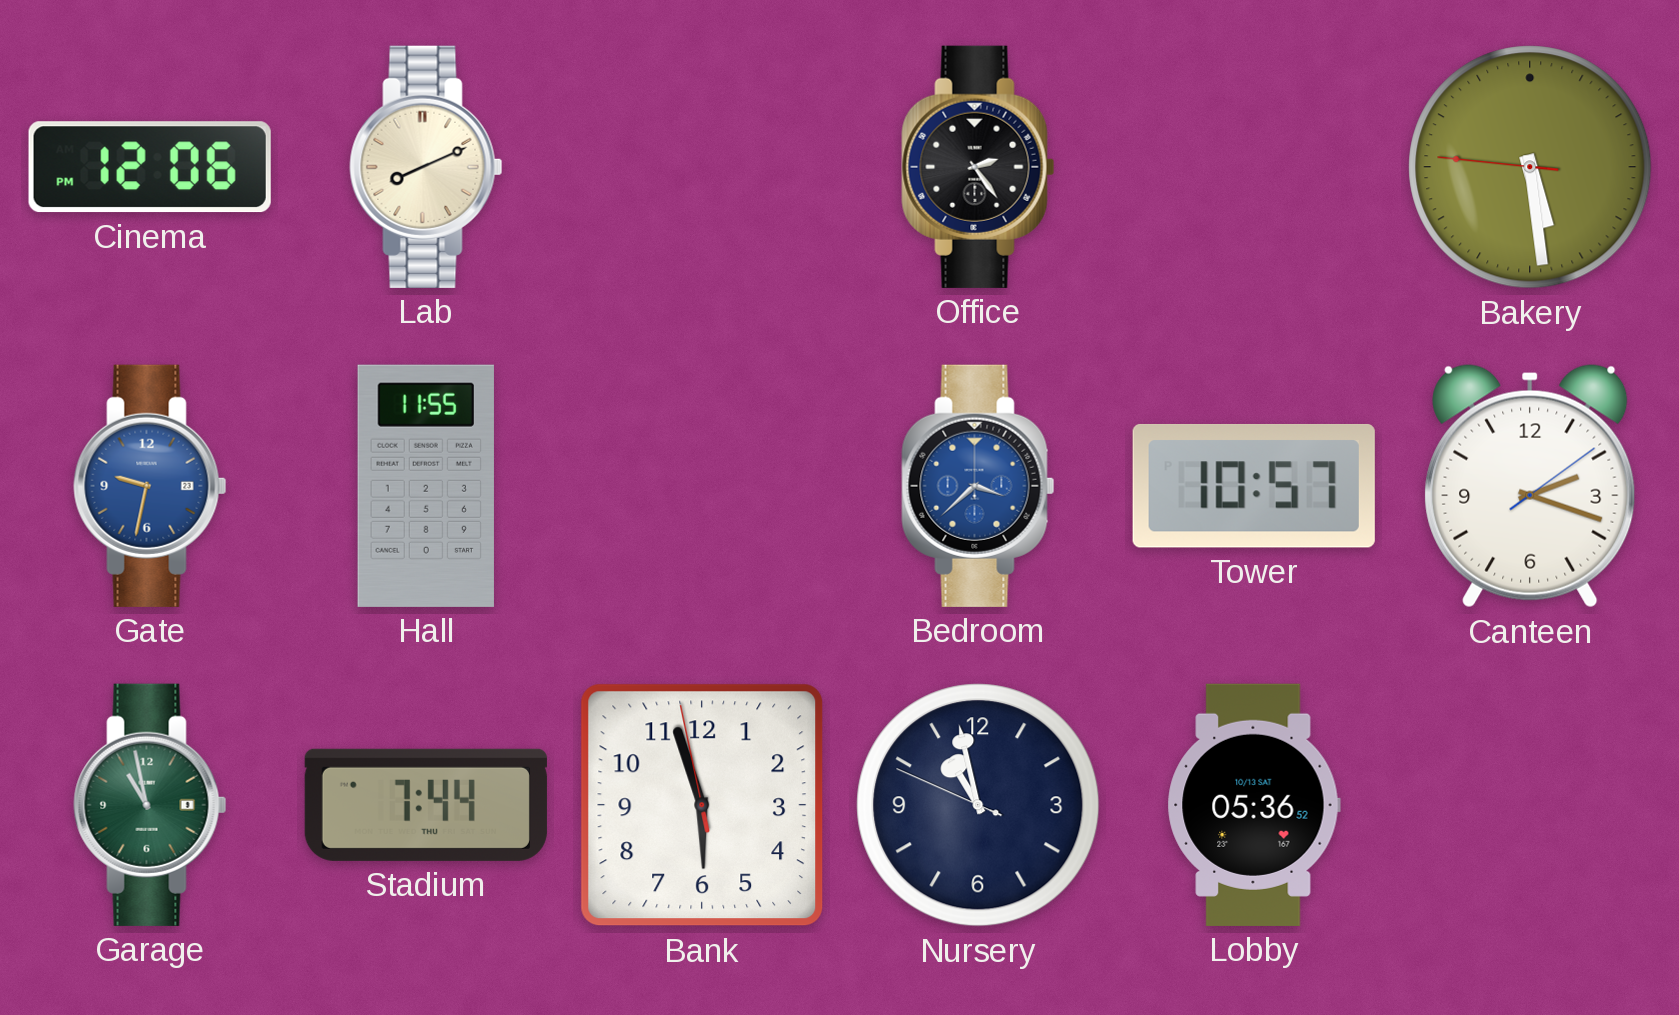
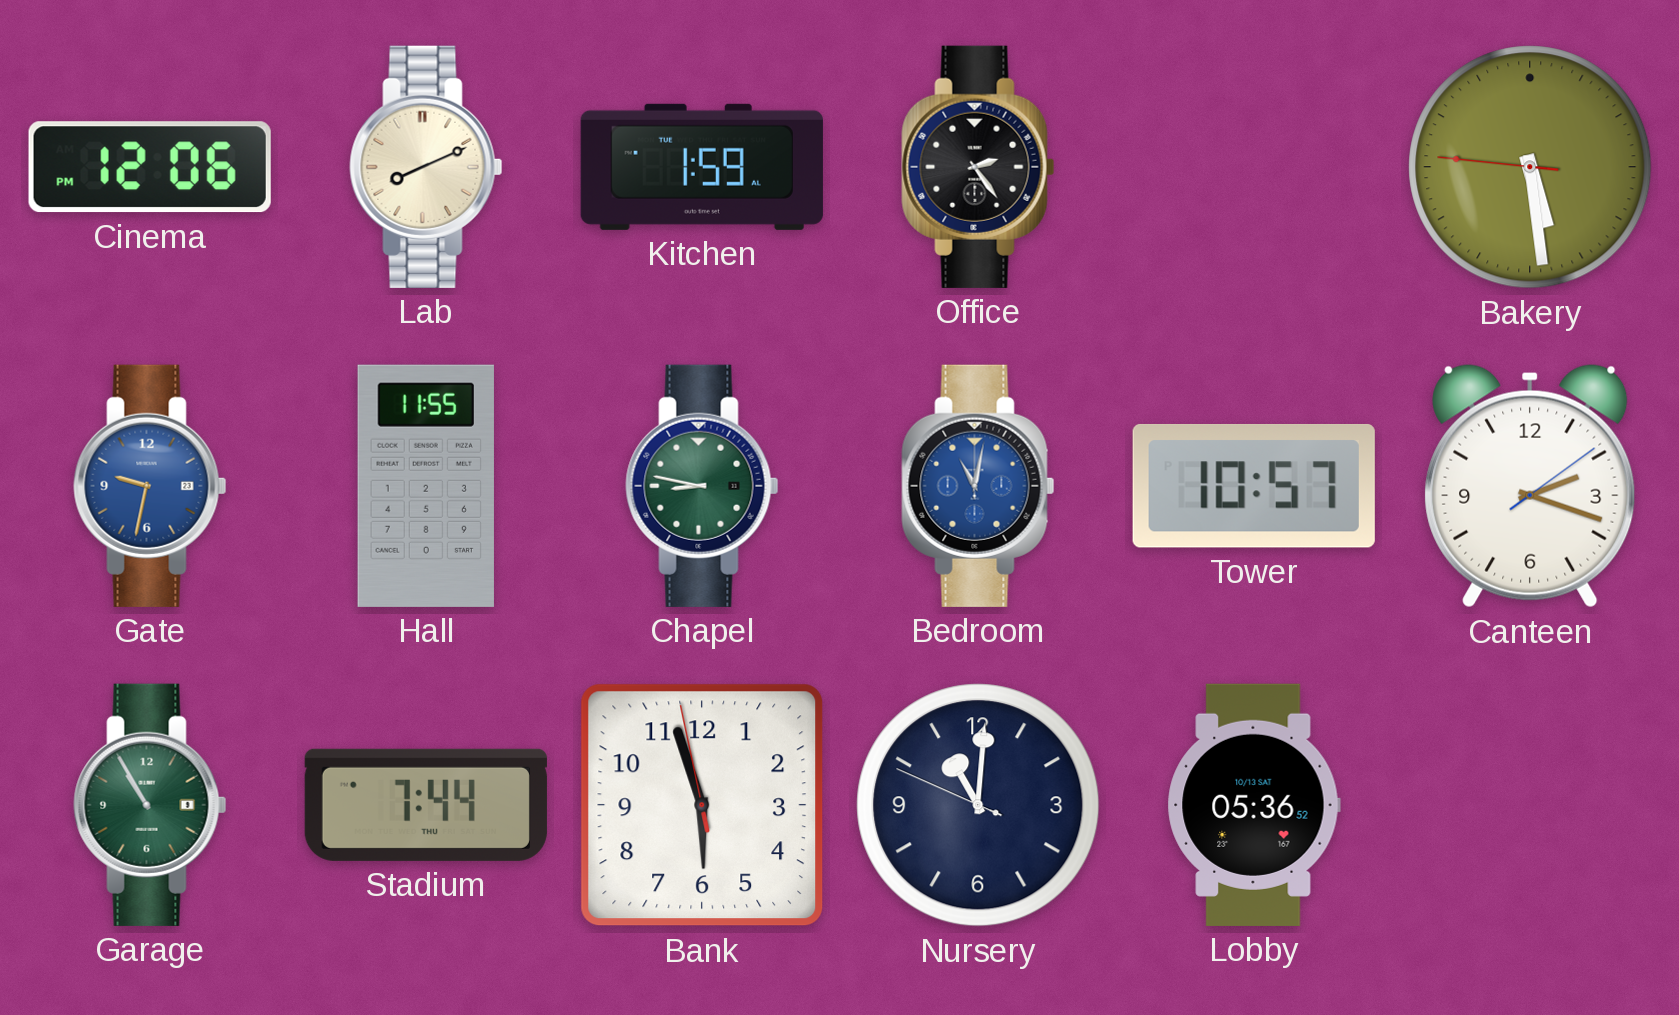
Kitchen: none -> 1:59
Chapel: none -> 8:47
Bedroom: 3:38 -> 11:02
Garage: 10:58 -> 10:55
Nursery: 10:57 -> 11:00
